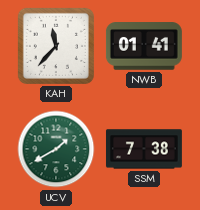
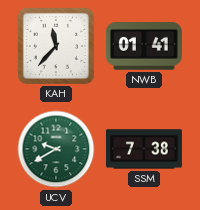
UCV: 1:40 -> 9:40
